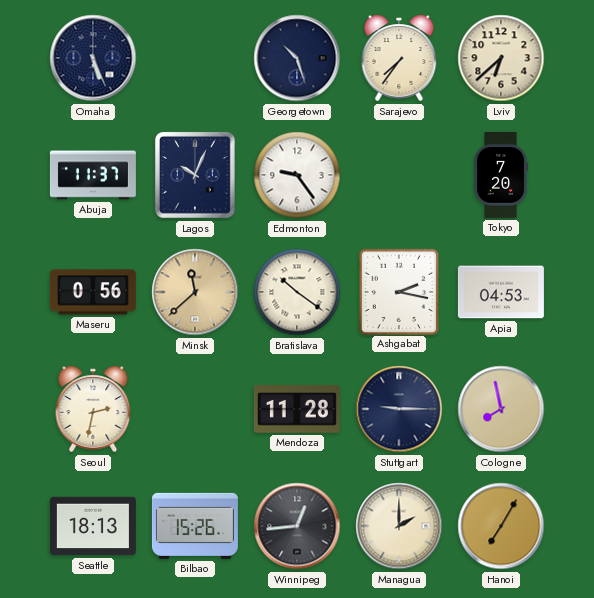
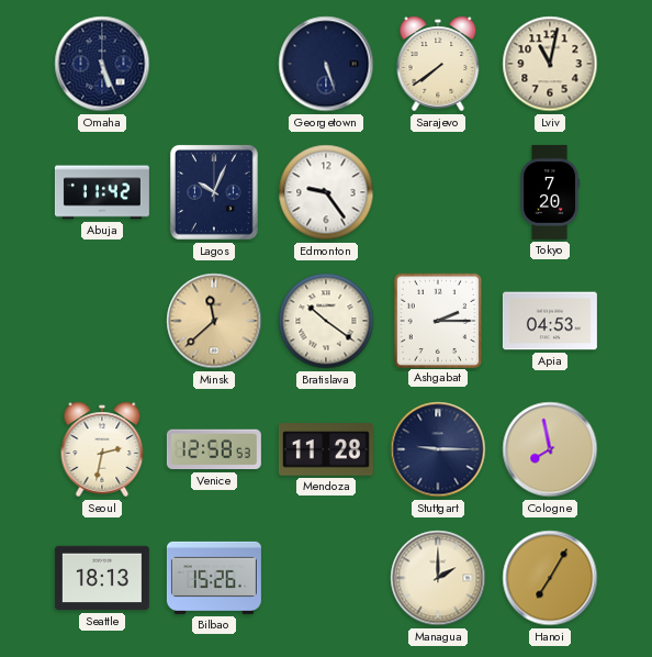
Georgetown: 10:27 -> 5:27
Sarajevo: 7:36 -> 7:39
Lviv: 6:38 -> 11:02
Abuja: 11:37 -> 11:42
Maseru: 0:56 -> none
Ashgabat: 2:17 -> 2:15
Venice: none -> 12:58
Winnipeg: 12:44 -> none
